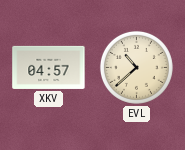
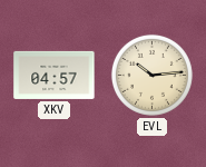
EVL: 10:38 -> 10:14
